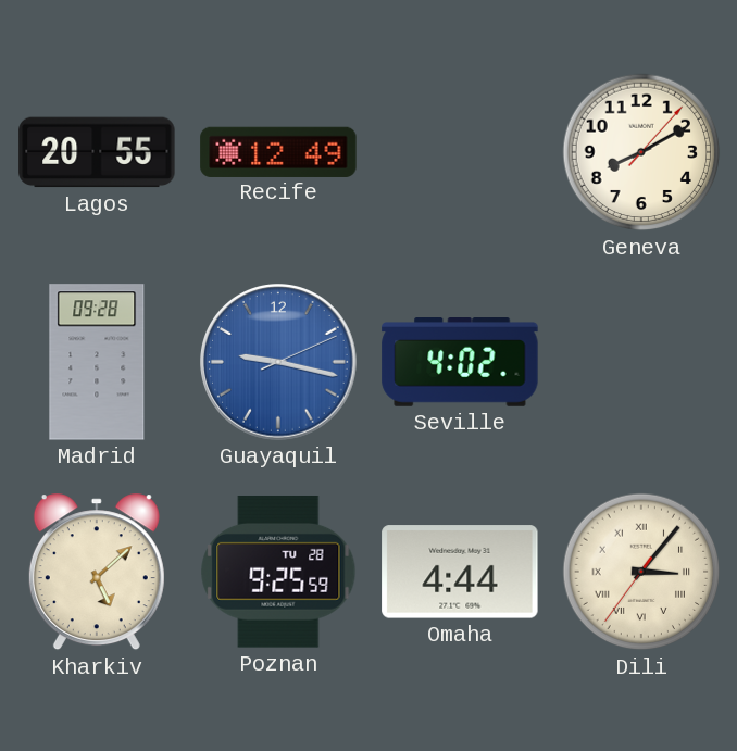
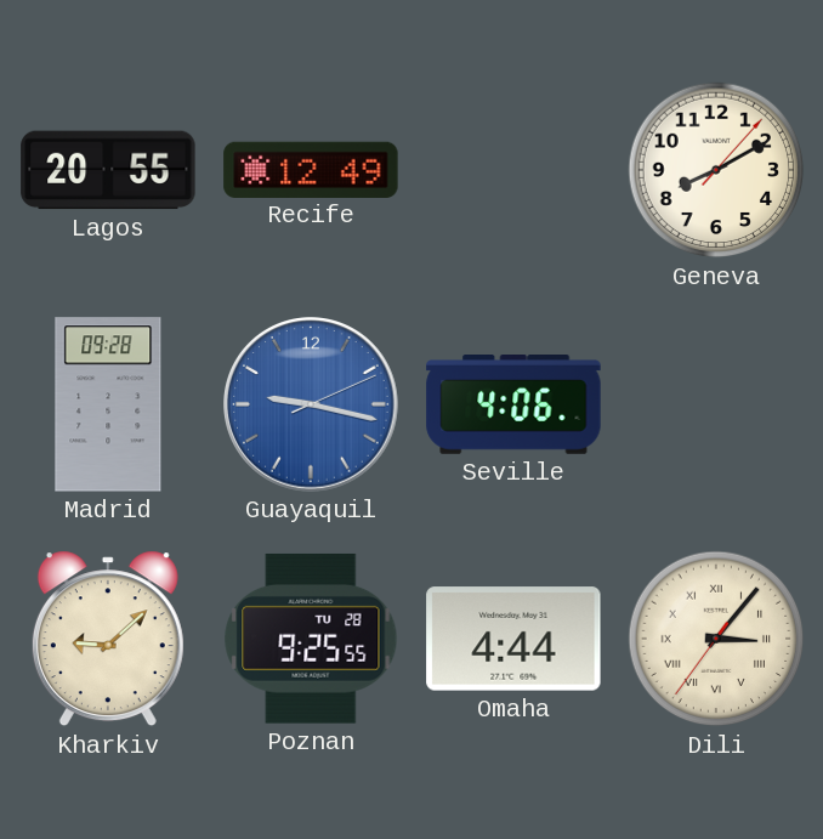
Seville: 4:02 -> 4:06
Kharkiv: 5:08 -> 9:08
Poznan: 9:25:59 -> 9:25:55
